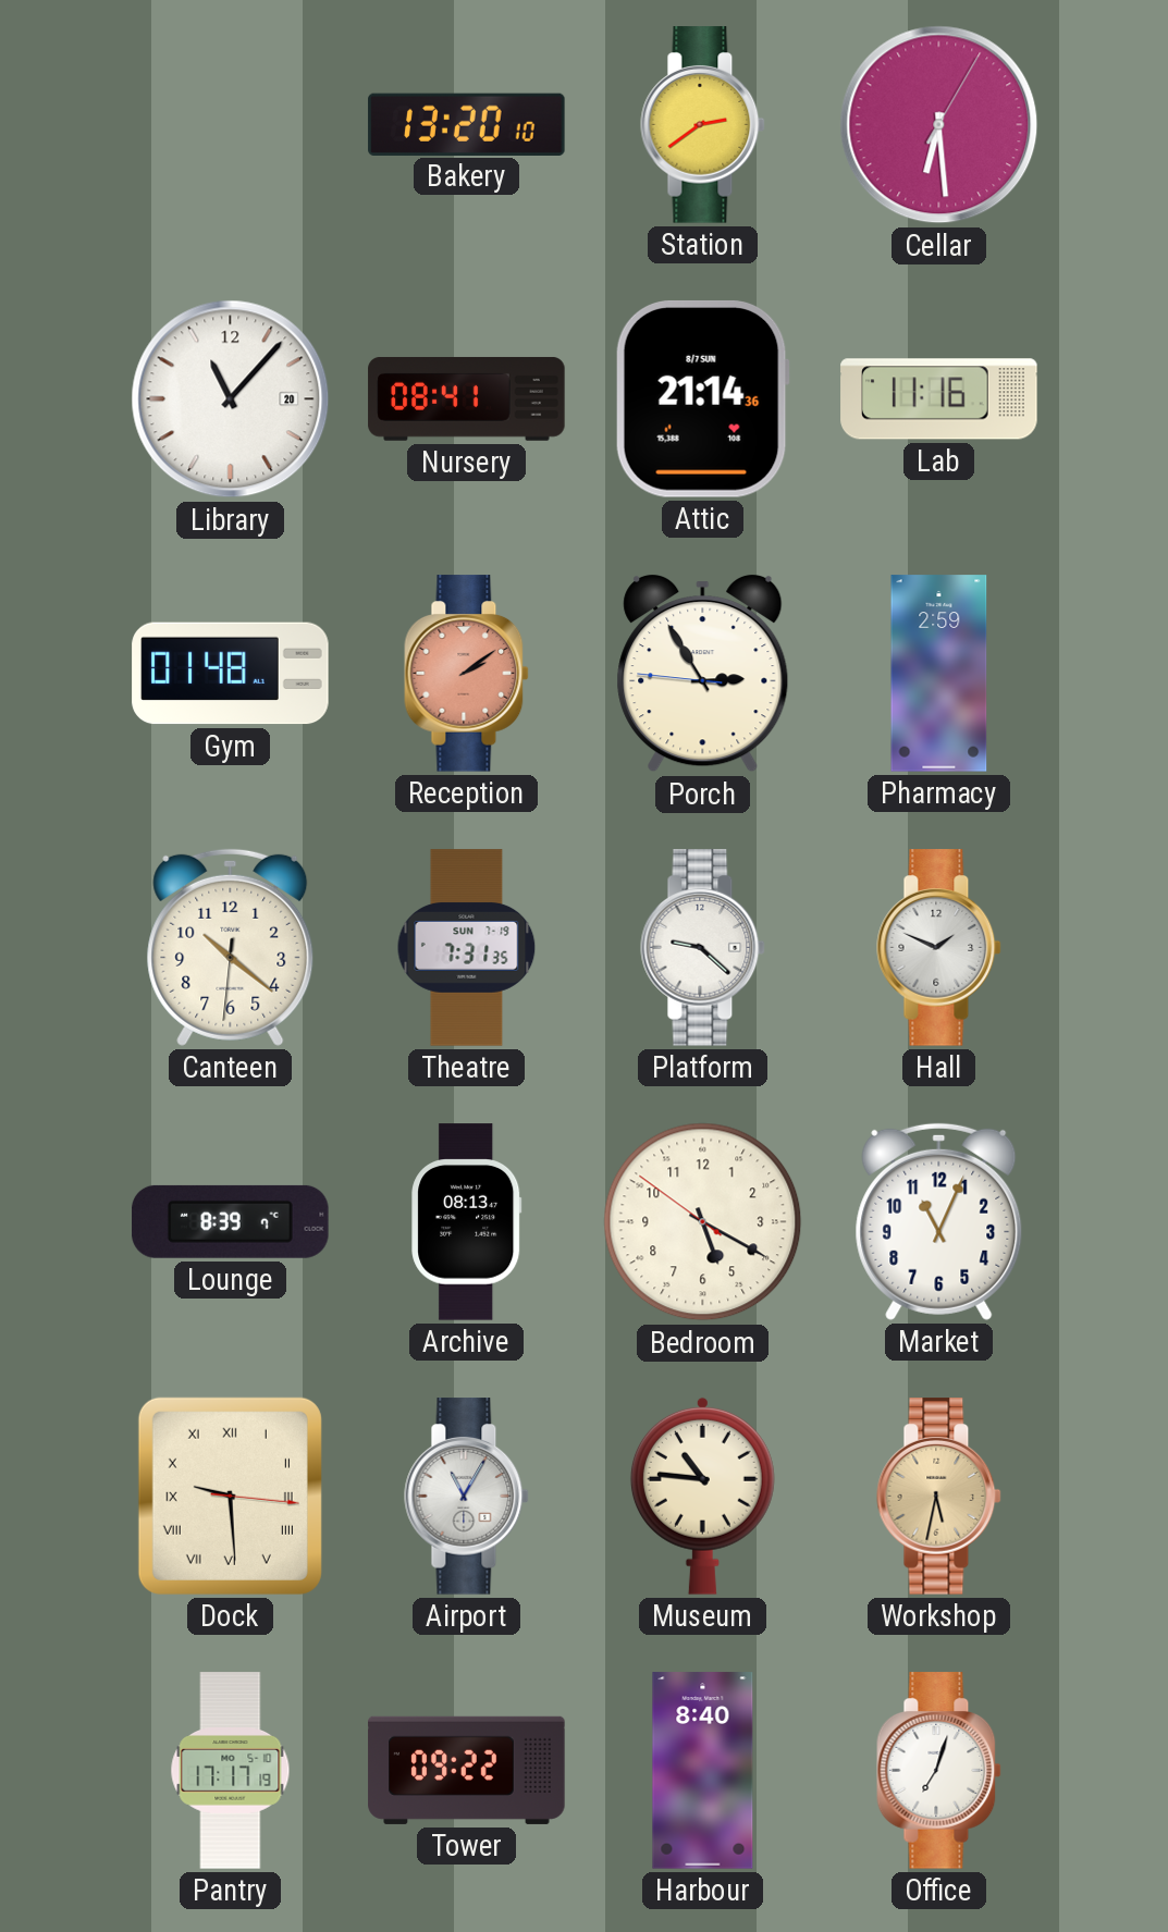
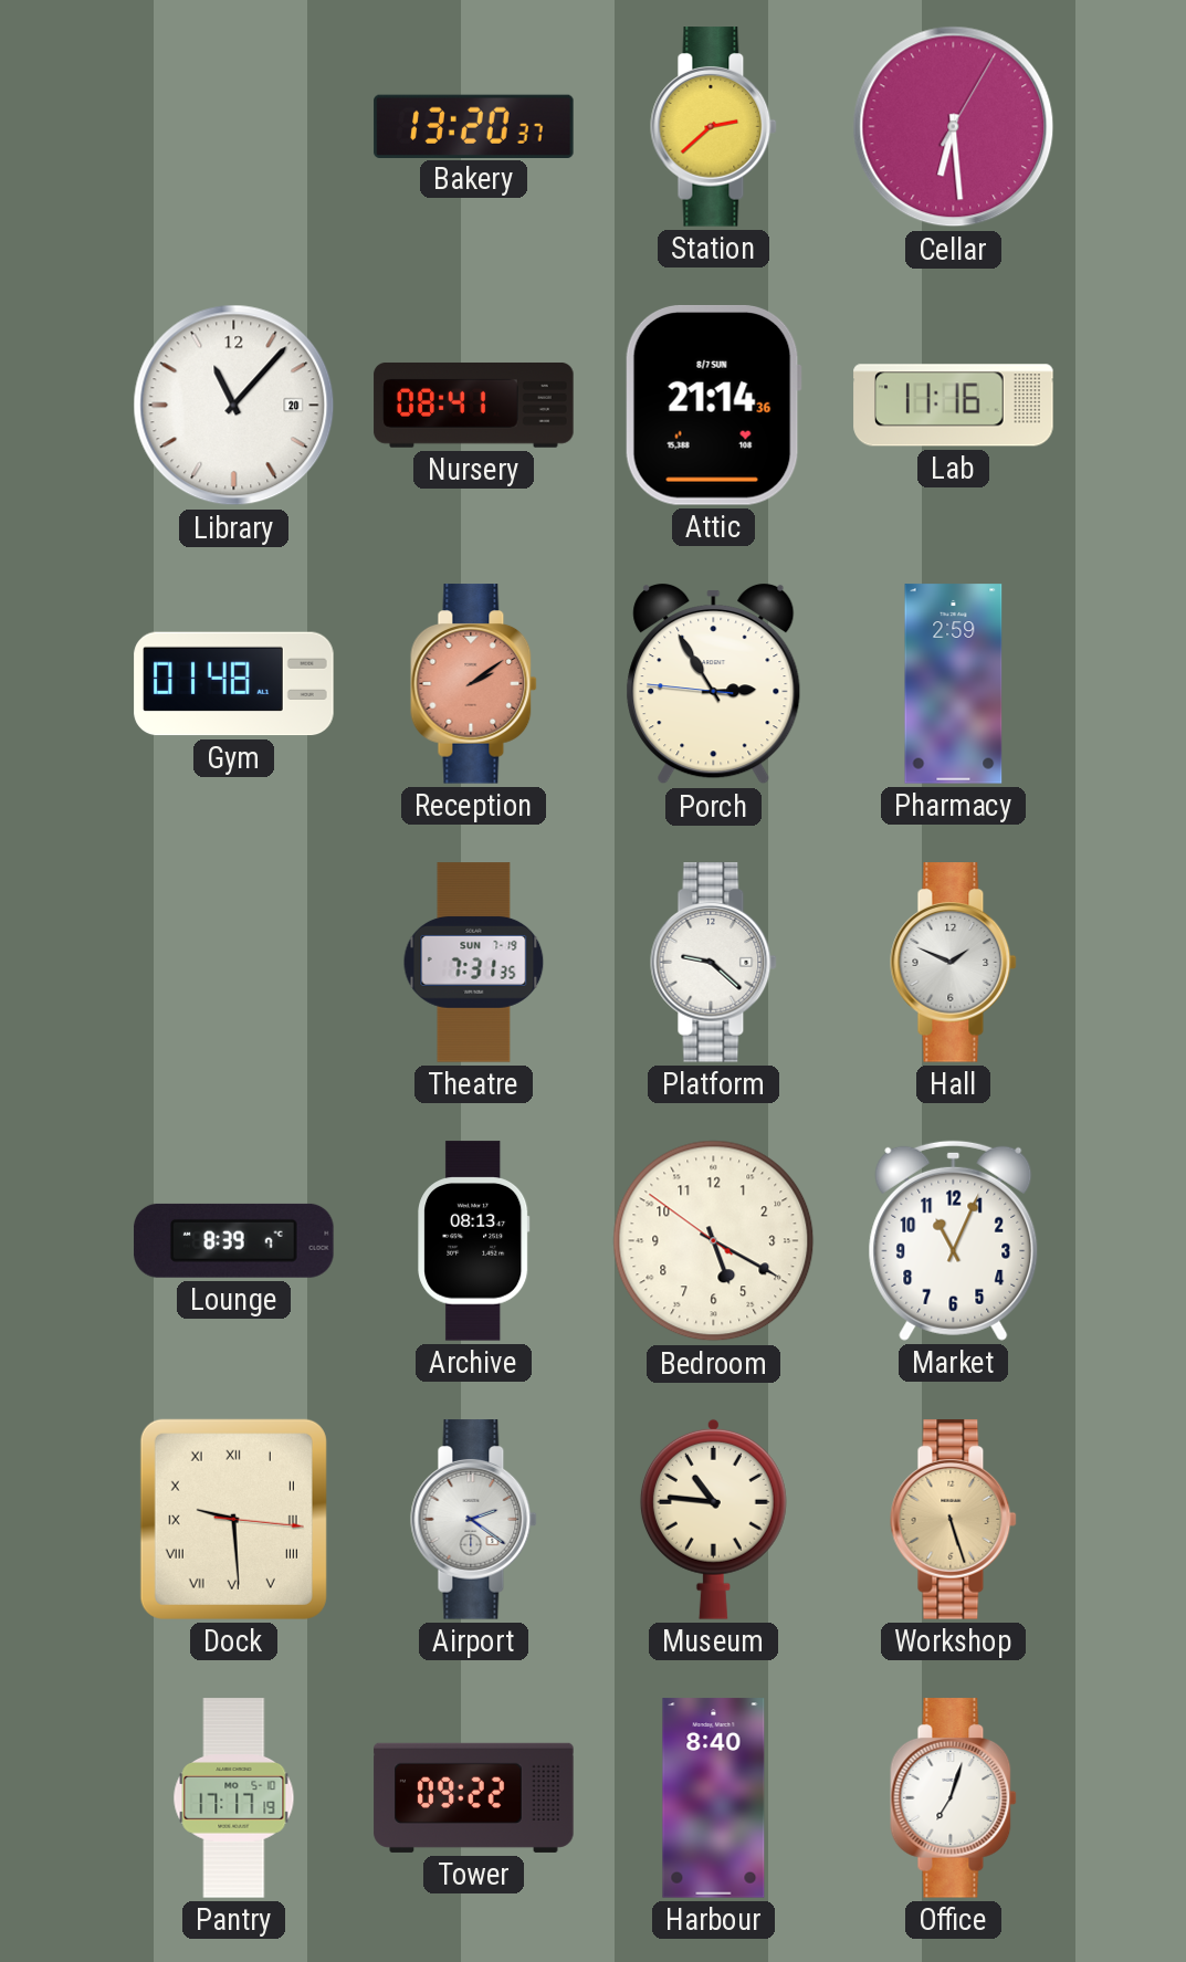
Bakery: 13:20:10 -> 13:20:37
Station: 2:39 -> 2:38
Canteen: 10:21 -> none
Airport: 11:05 -> 2:21
Workshop: 5:32 -> 5:27
